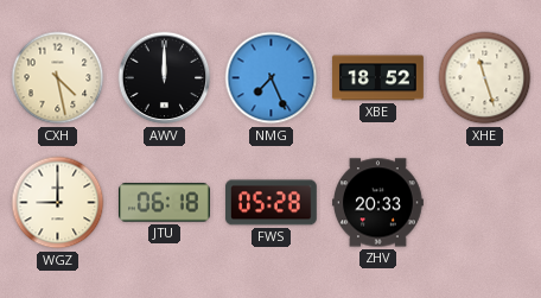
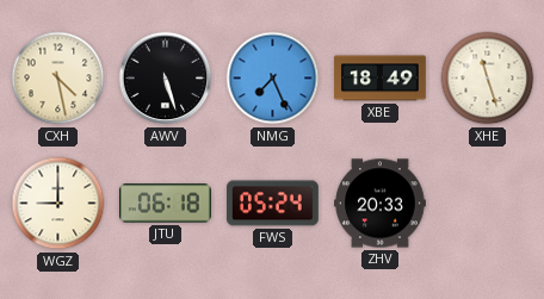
AWV: 12:00 -> 5:27
XBE: 18:52 -> 18:49
FWS: 05:28 -> 05:24
